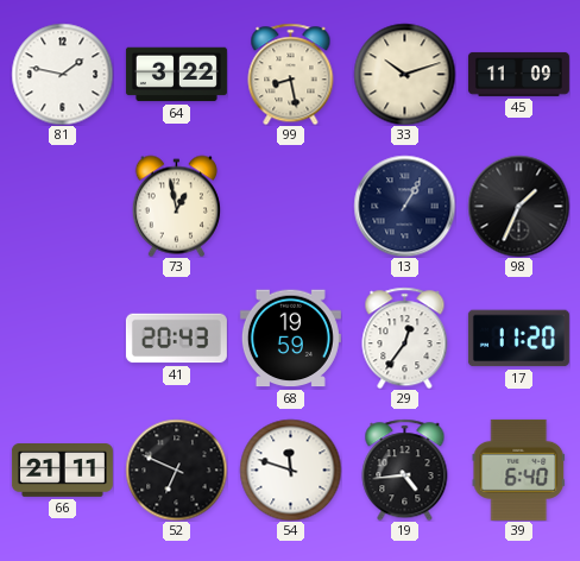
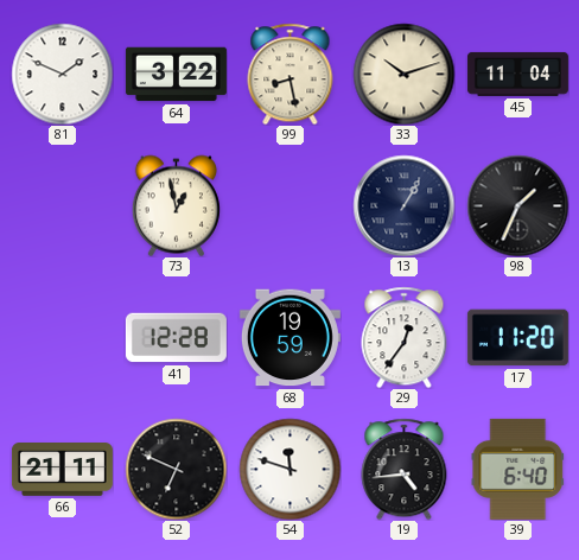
81: 1:47 -> 1:49
45: 11:09 -> 11:04
41: 20:43 -> 12:28
